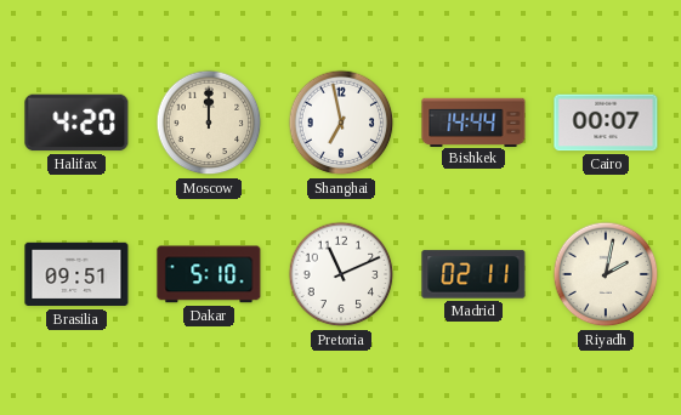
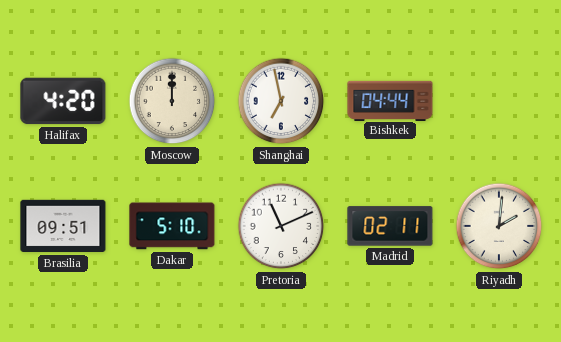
Bishkek: 14:44 -> 04:44
Cairo: 00:07 -> none
Riyadh: 2:02 -> 2:01
